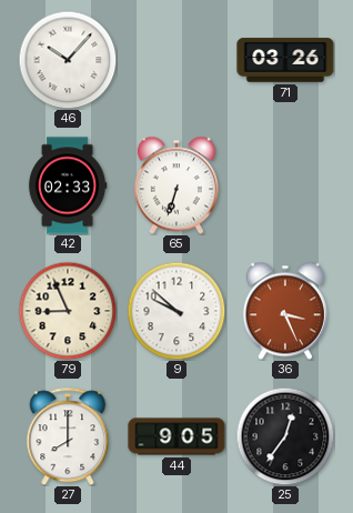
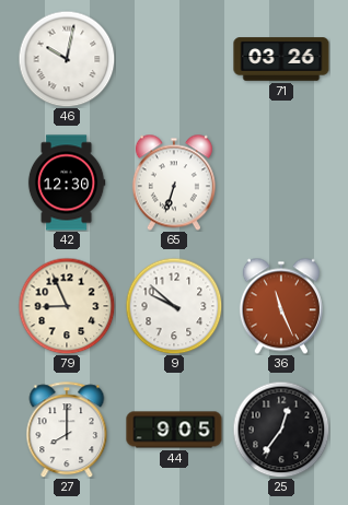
46: 10:07 -> 10:02
42: 02:33 -> 12:30
36: 3:26 -> 11:26
